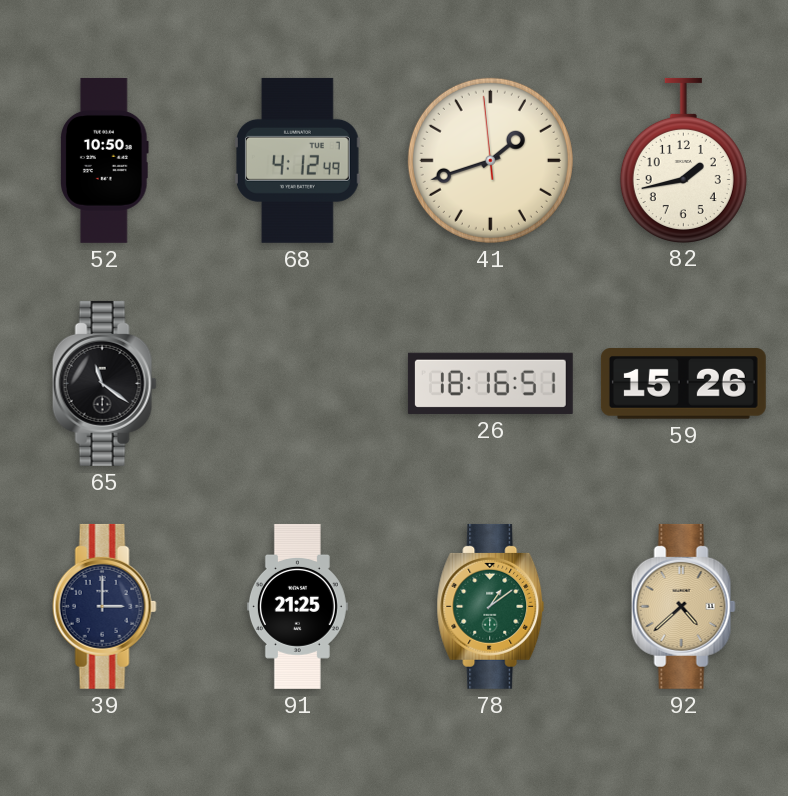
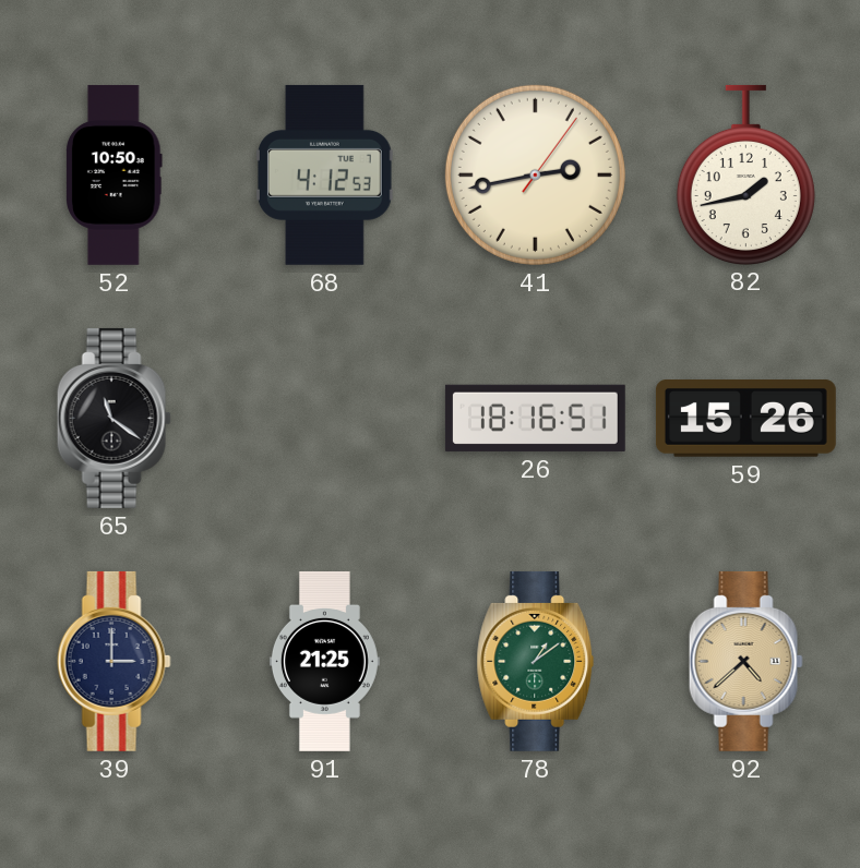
68: 4:12:49 -> 4:12:53
41: 1:41 -> 2:43
